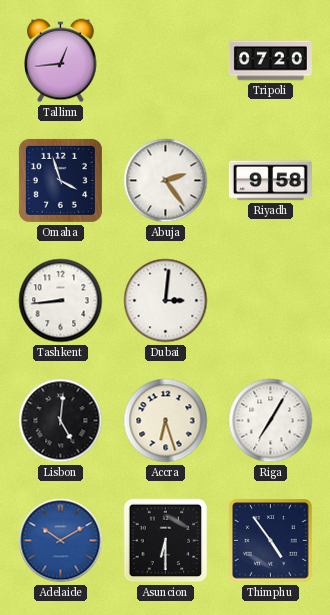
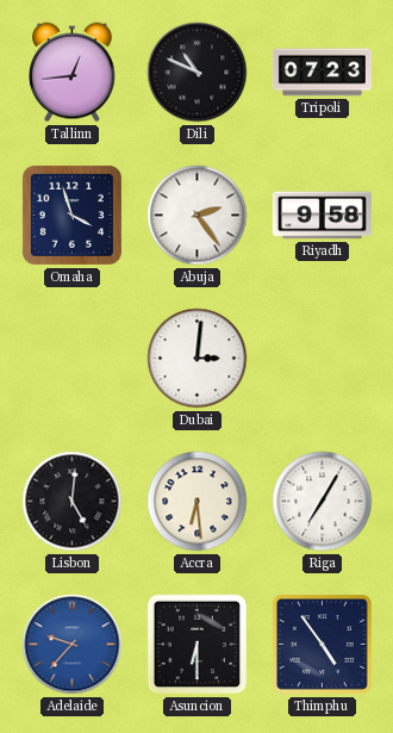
Dili: none -> 10:49
Tripoli: 07:20 -> 07:23
Tashkent: 8:44 -> none
Accra: 6:27 -> 6:29
Adelaide: 10:10 -> 9:37
